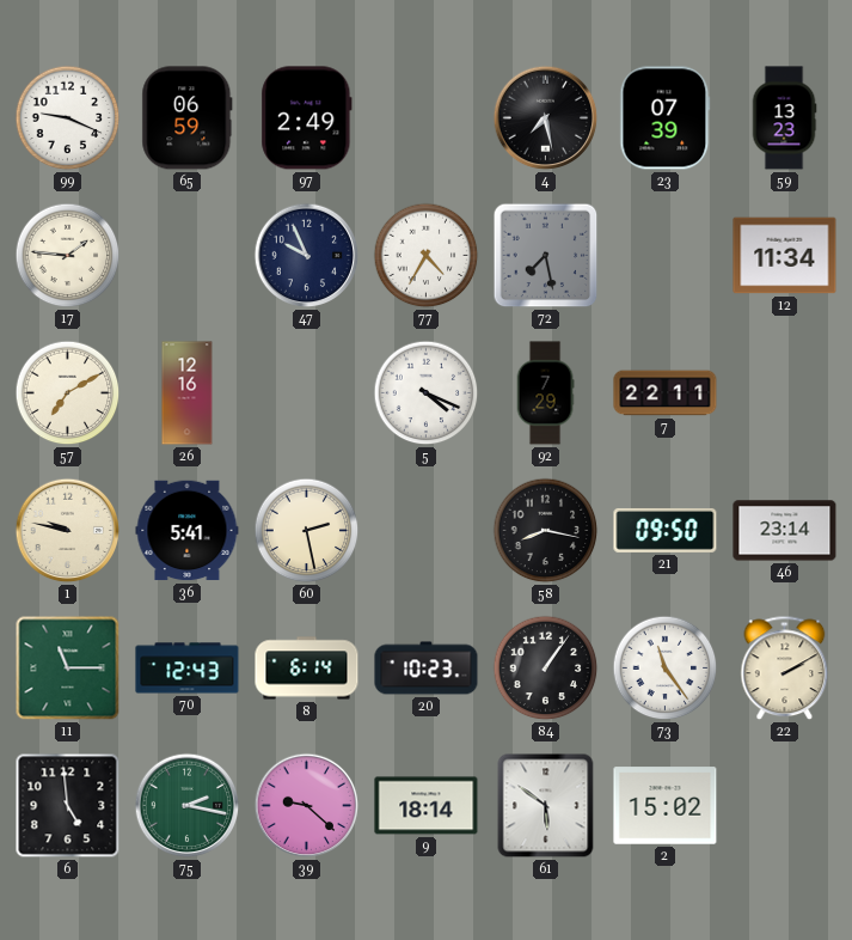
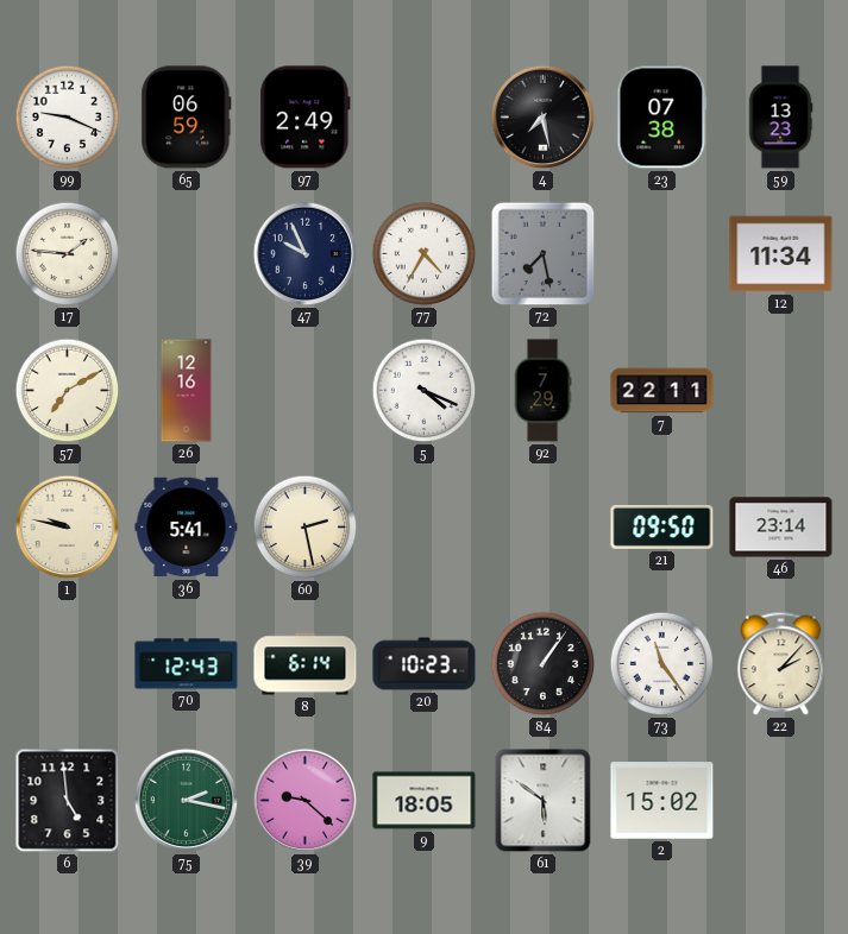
23: 07:39 -> 07:38
58: 8:17 -> none
11: 11:15 -> none
22: 2:10 -> 2:07
9: 18:14 -> 18:05
